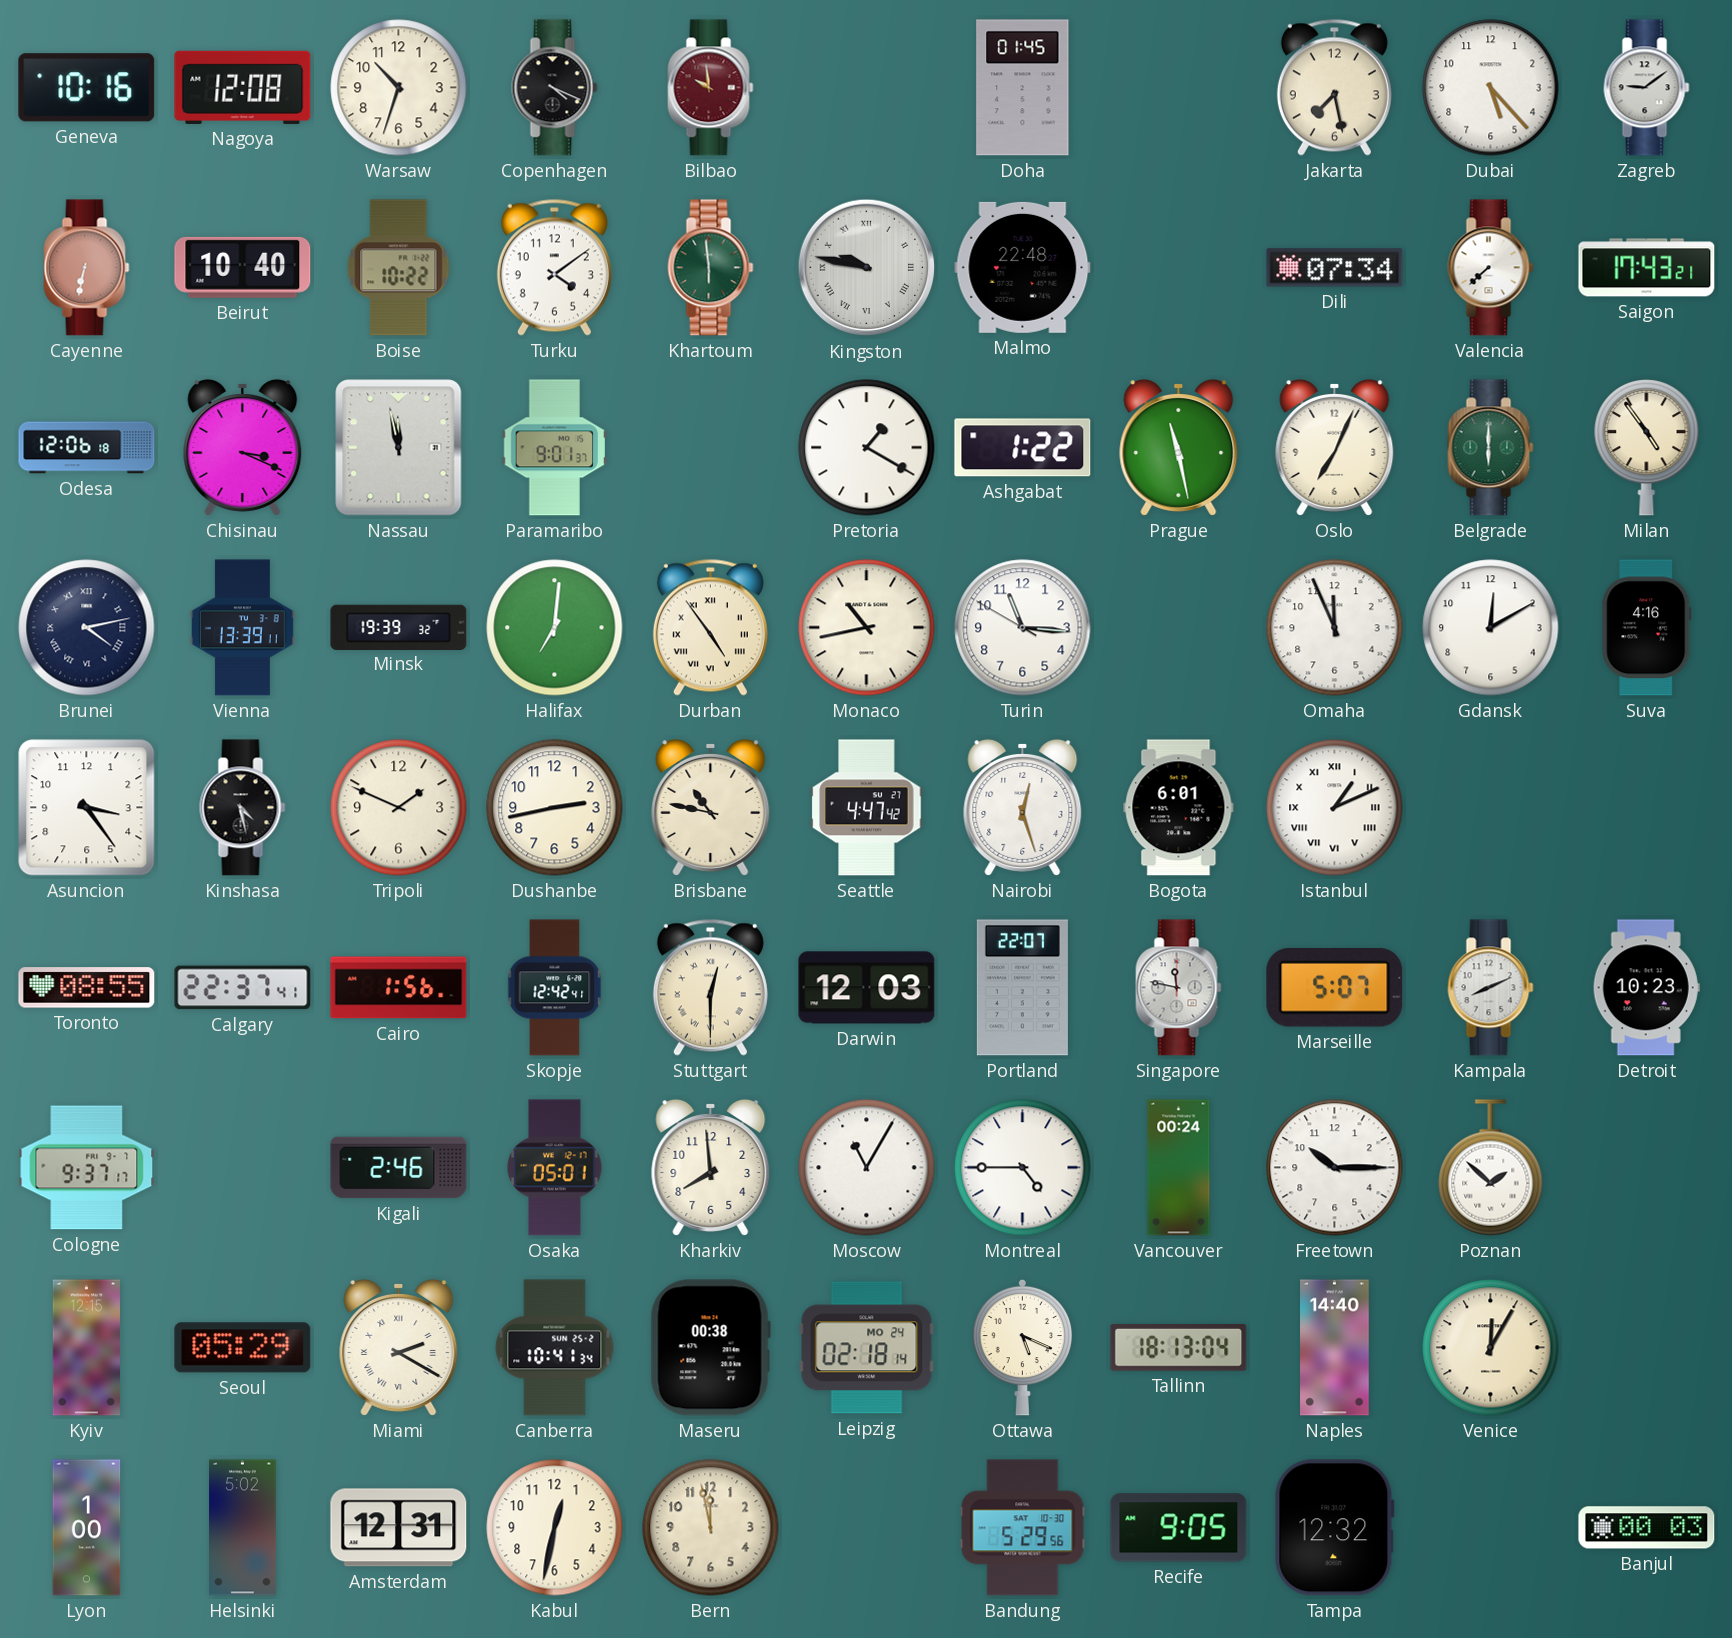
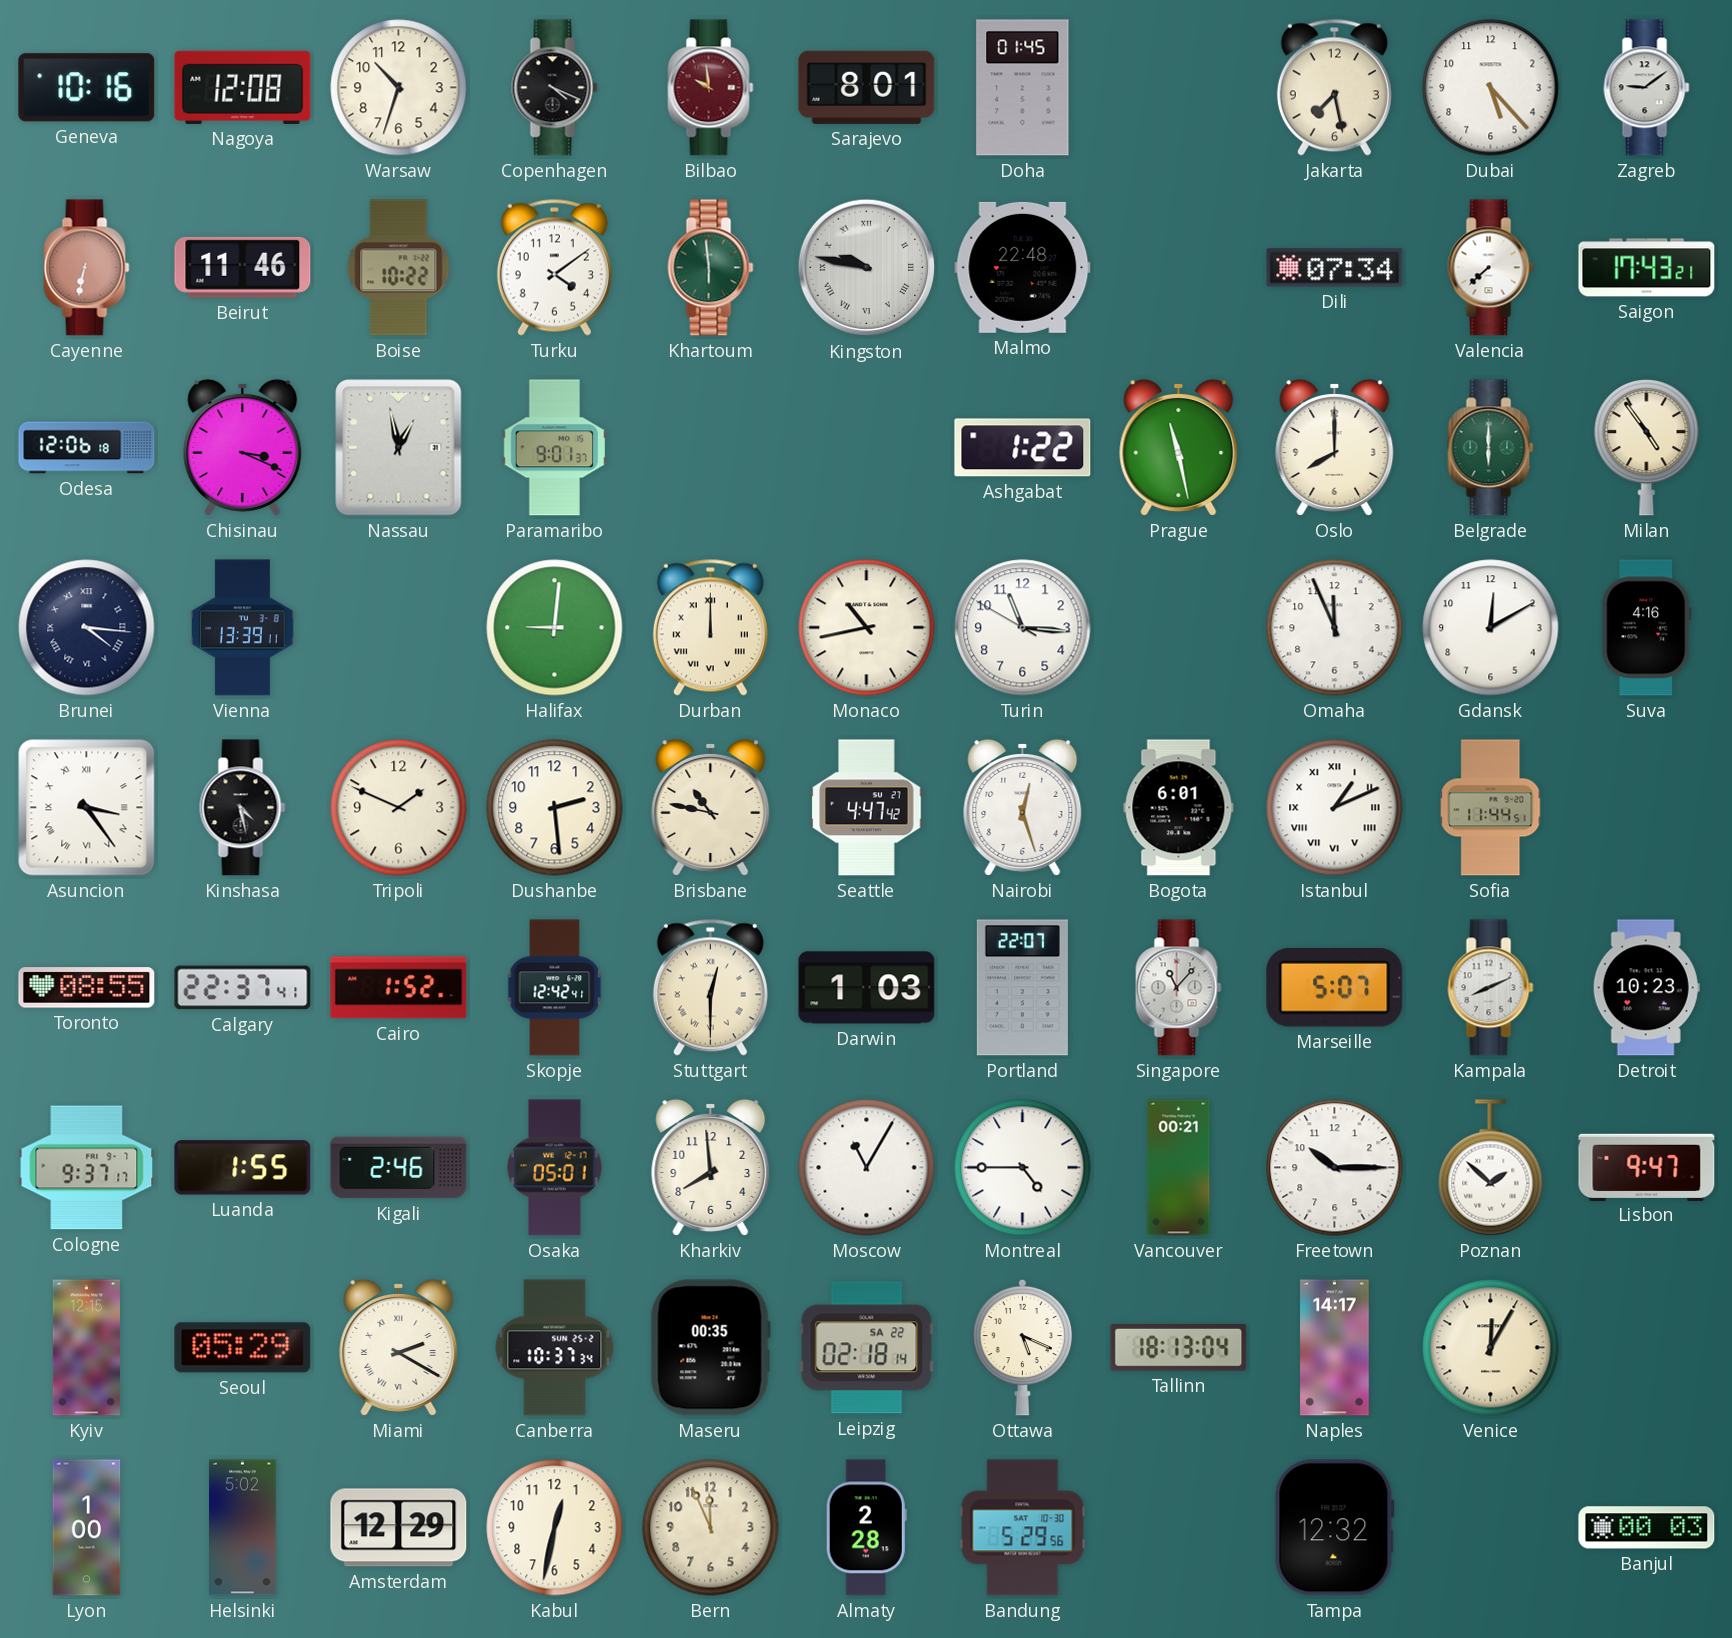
Sarajevo: none -> 8:01
Beirut: 10:40 -> 11:46
Nassau: 11:58 -> 12:58
Pretoria: 1:20 -> none
Oslo: 7:04 -> 8:00
Brunei: 4:13 -> 4:16
Minsk: 19:39 -> none
Halifax: 7:01 -> 9:01
Durban: 4:54 -> 12:00
Asuncion numerals: Arabic -> Roman
Dushanbe: 2:43 -> 2:29
Sofia: none -> 11:44
Cairo: 1:56 -> 1:52
Darwin: 12:03 -> 1:03
Singapore: 11:47 -> 11:07
Luanda: none -> 1:55
Vancouver: 00:24 -> 00:21
Lisbon: none -> 9:47
Canberra: 10:41 -> 10:37
Maseru: 00:38 -> 00:35
Leipzig date: MO 24 -> SA 22
Naples: 14:40 -> 14:17
Amsterdam: 12:31 -> 12:29
Bern: 11:58 -> 11:56
Almaty: none -> 2:28
Recife: 9:05 -> none
